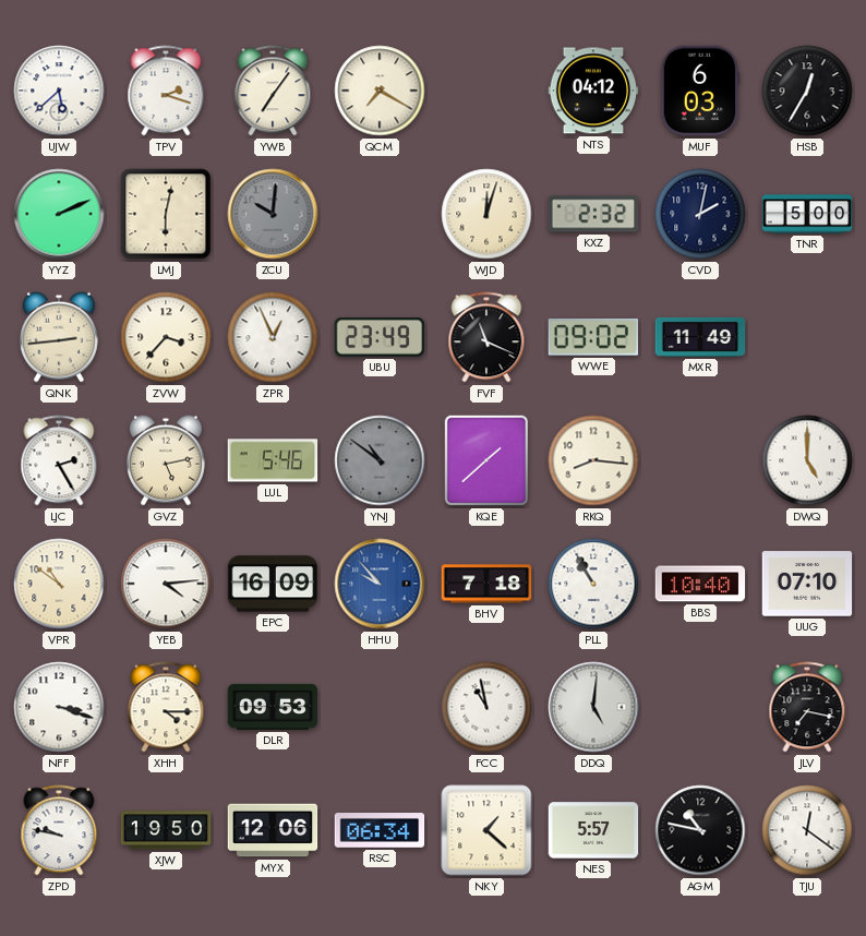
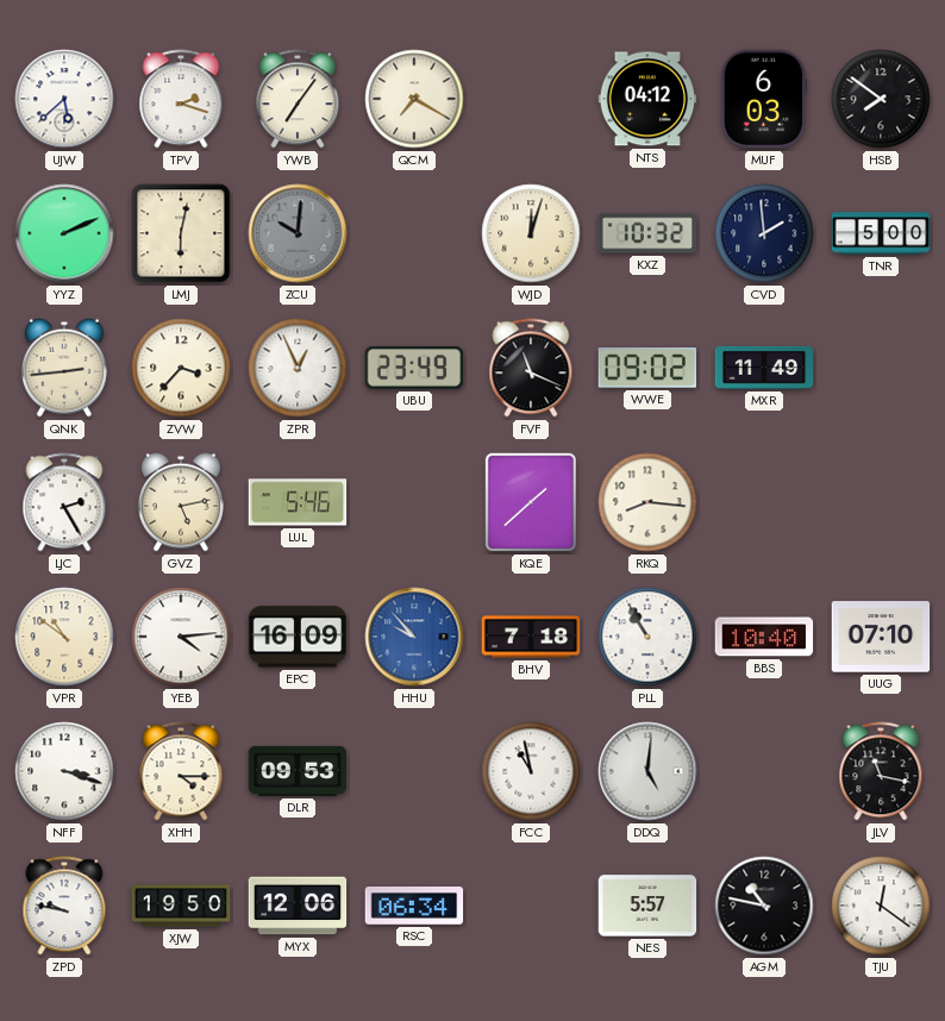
HSB: 12:35 -> 7:51
KXZ: 2:32 -> 10:32
CVD: 2:02 -> 1:59
YNJ: 10:51 -> none
DWQ: 5:00 -> none
JLV: 7:17 -> 11:17
NKY: 1:22 -> none
